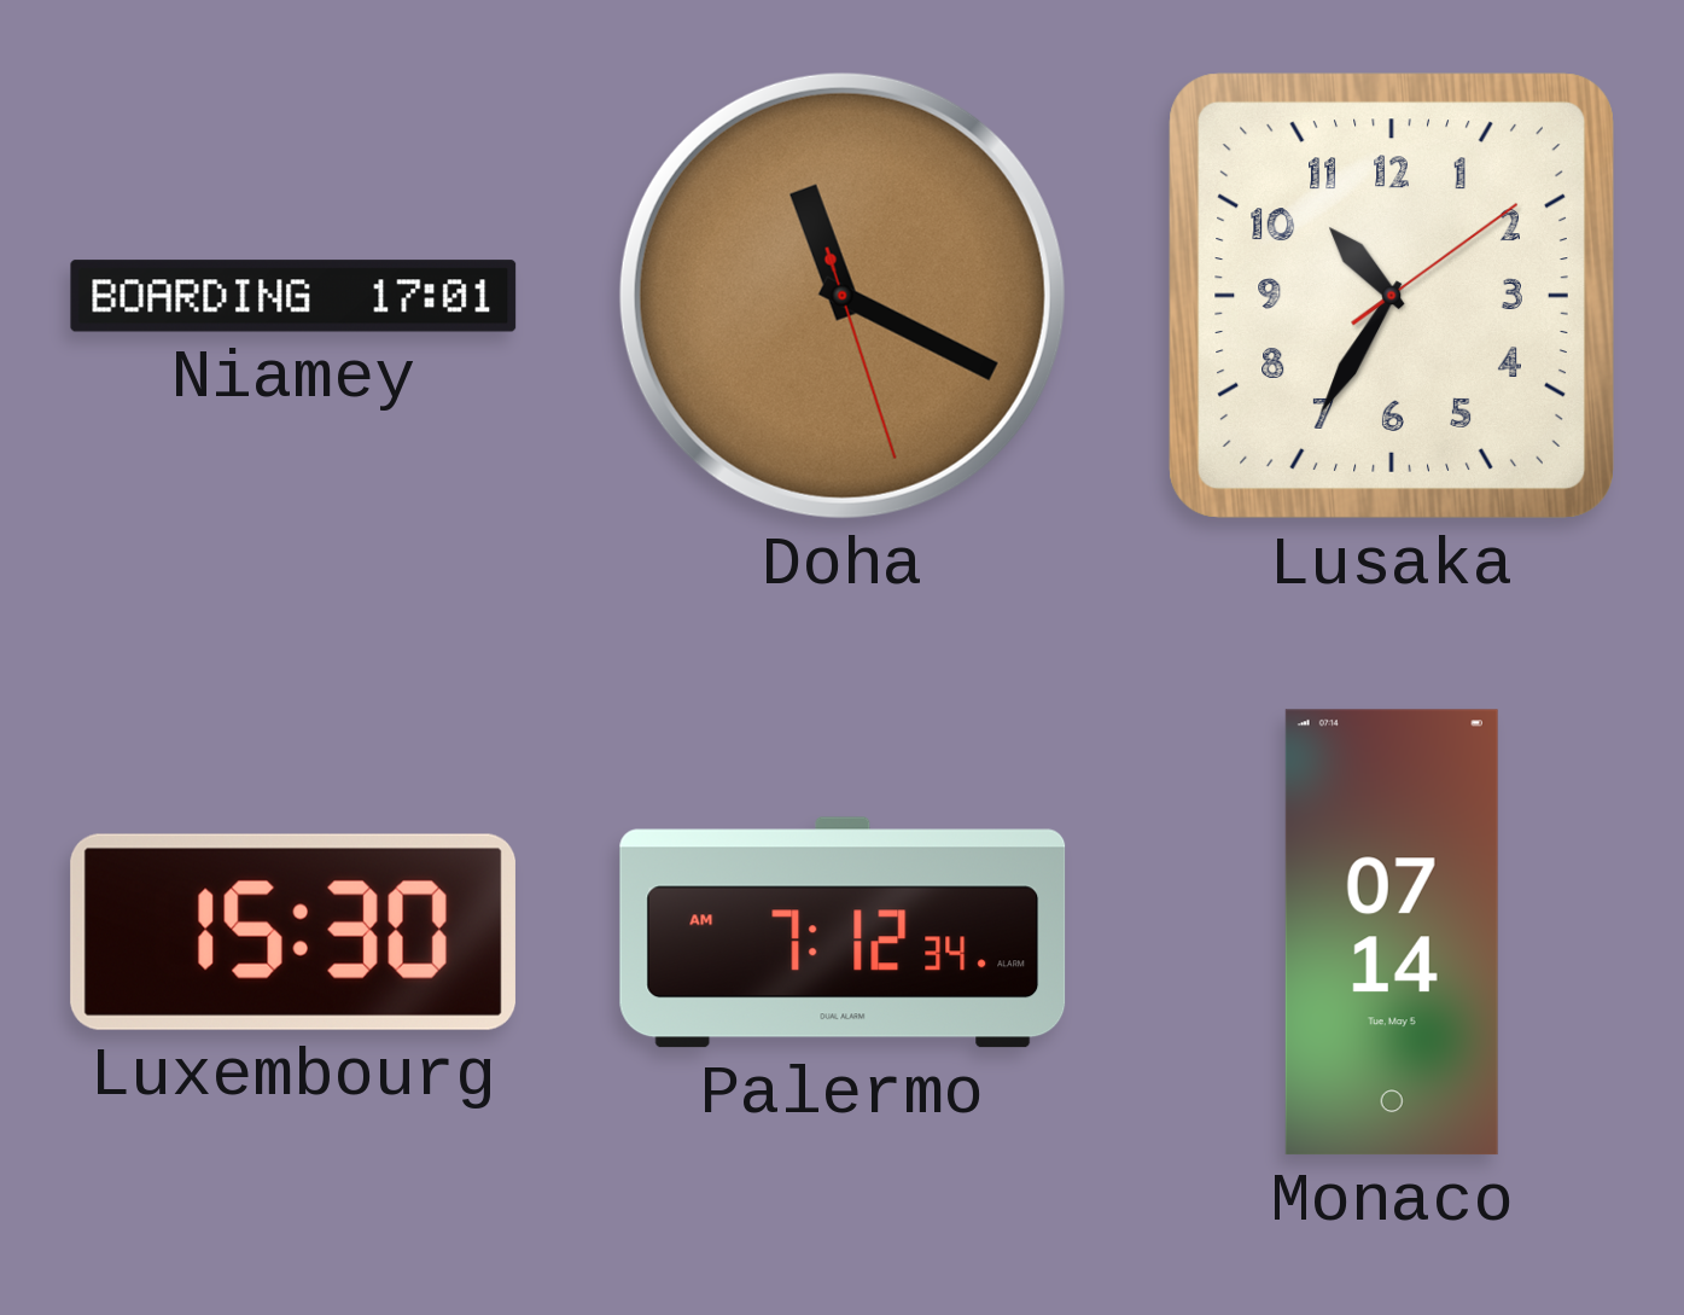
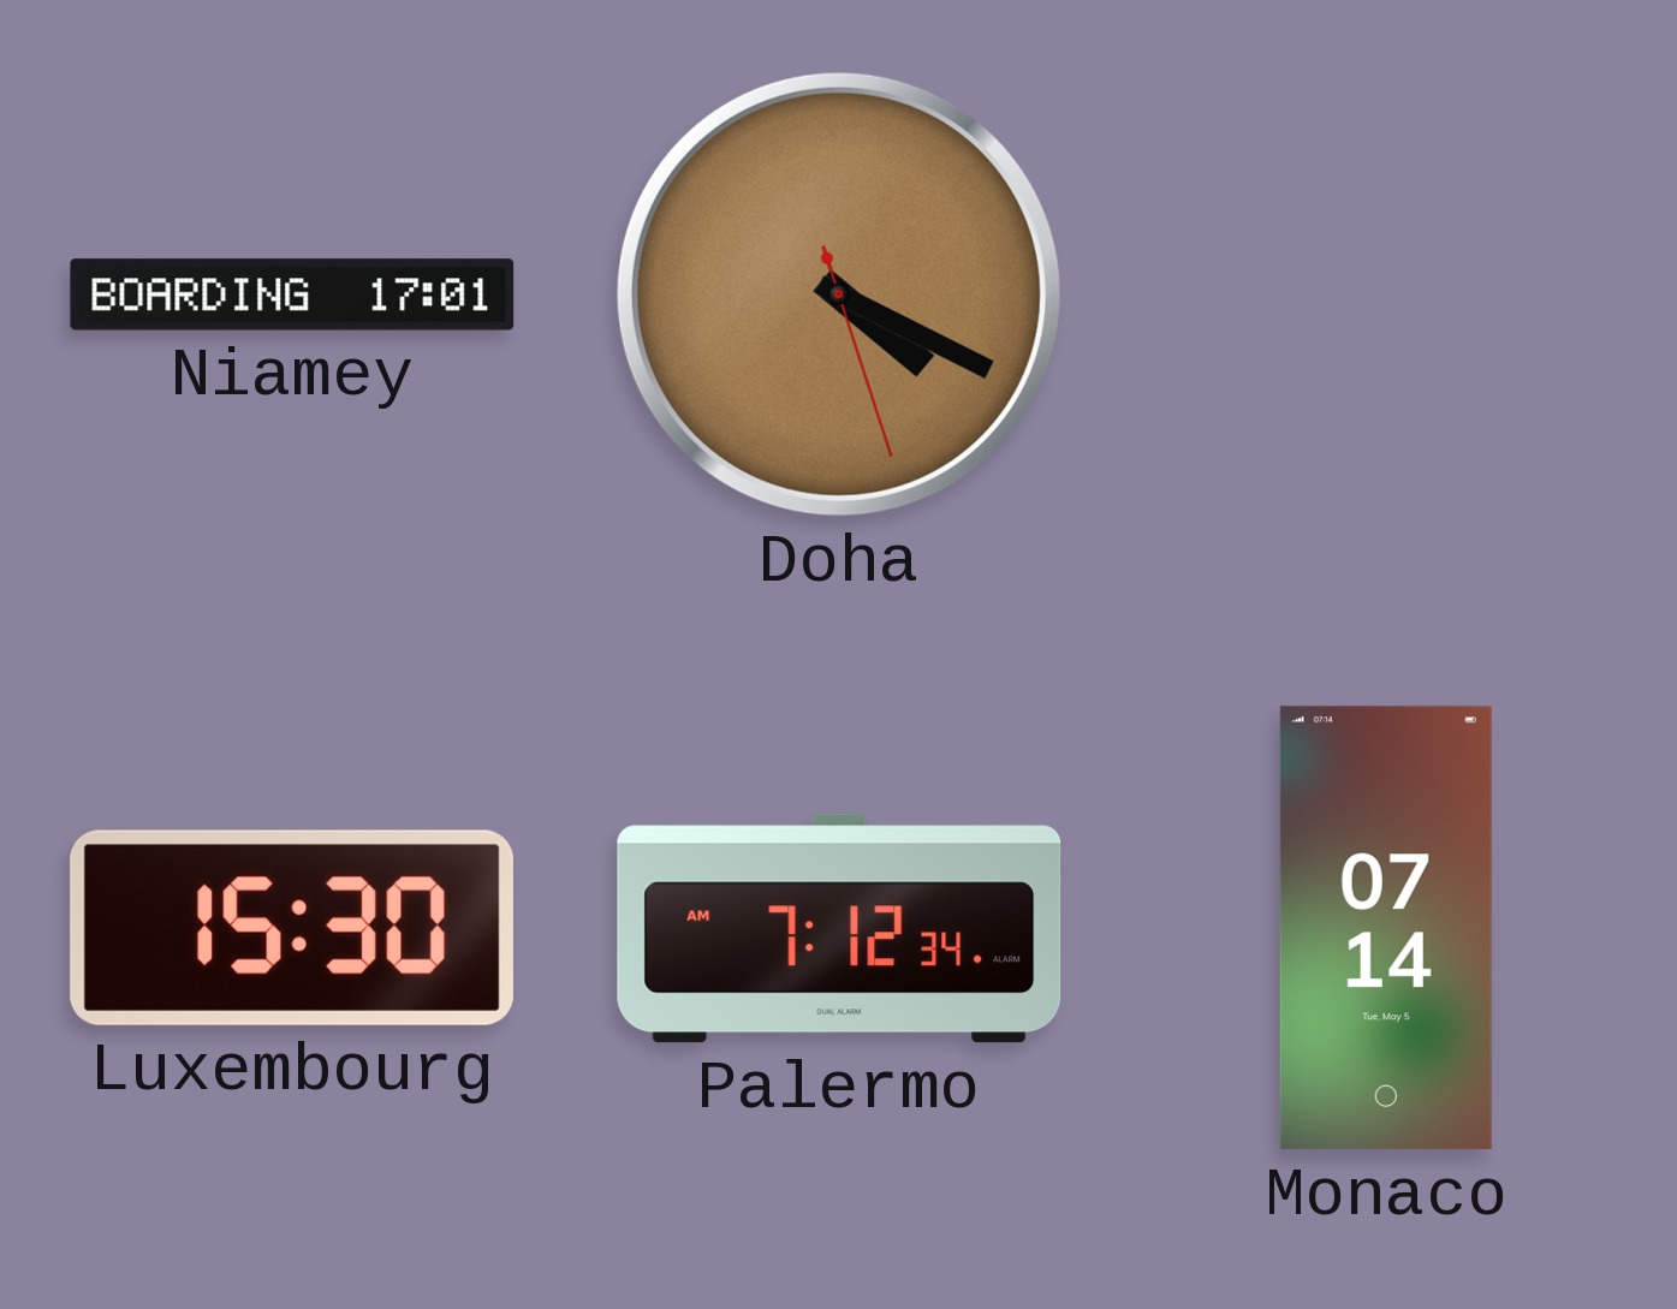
Doha: 11:19 -> 4:19
Lusaka: 10:35 -> none
